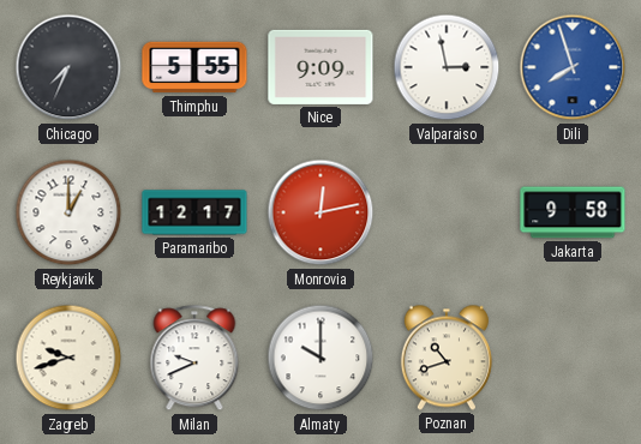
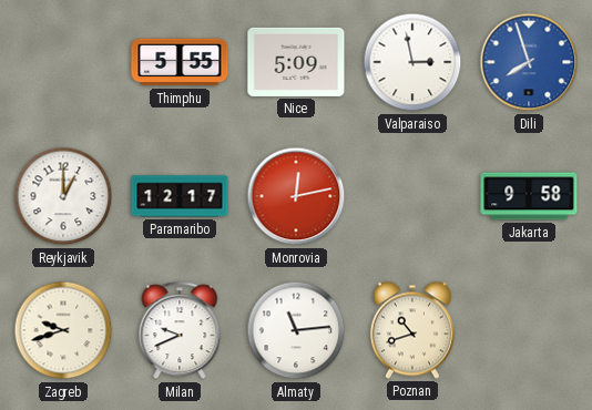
Chicago: 7:34 -> none
Nice: 9:09 -> 5:09
Almaty: 10:00 -> 11:14
